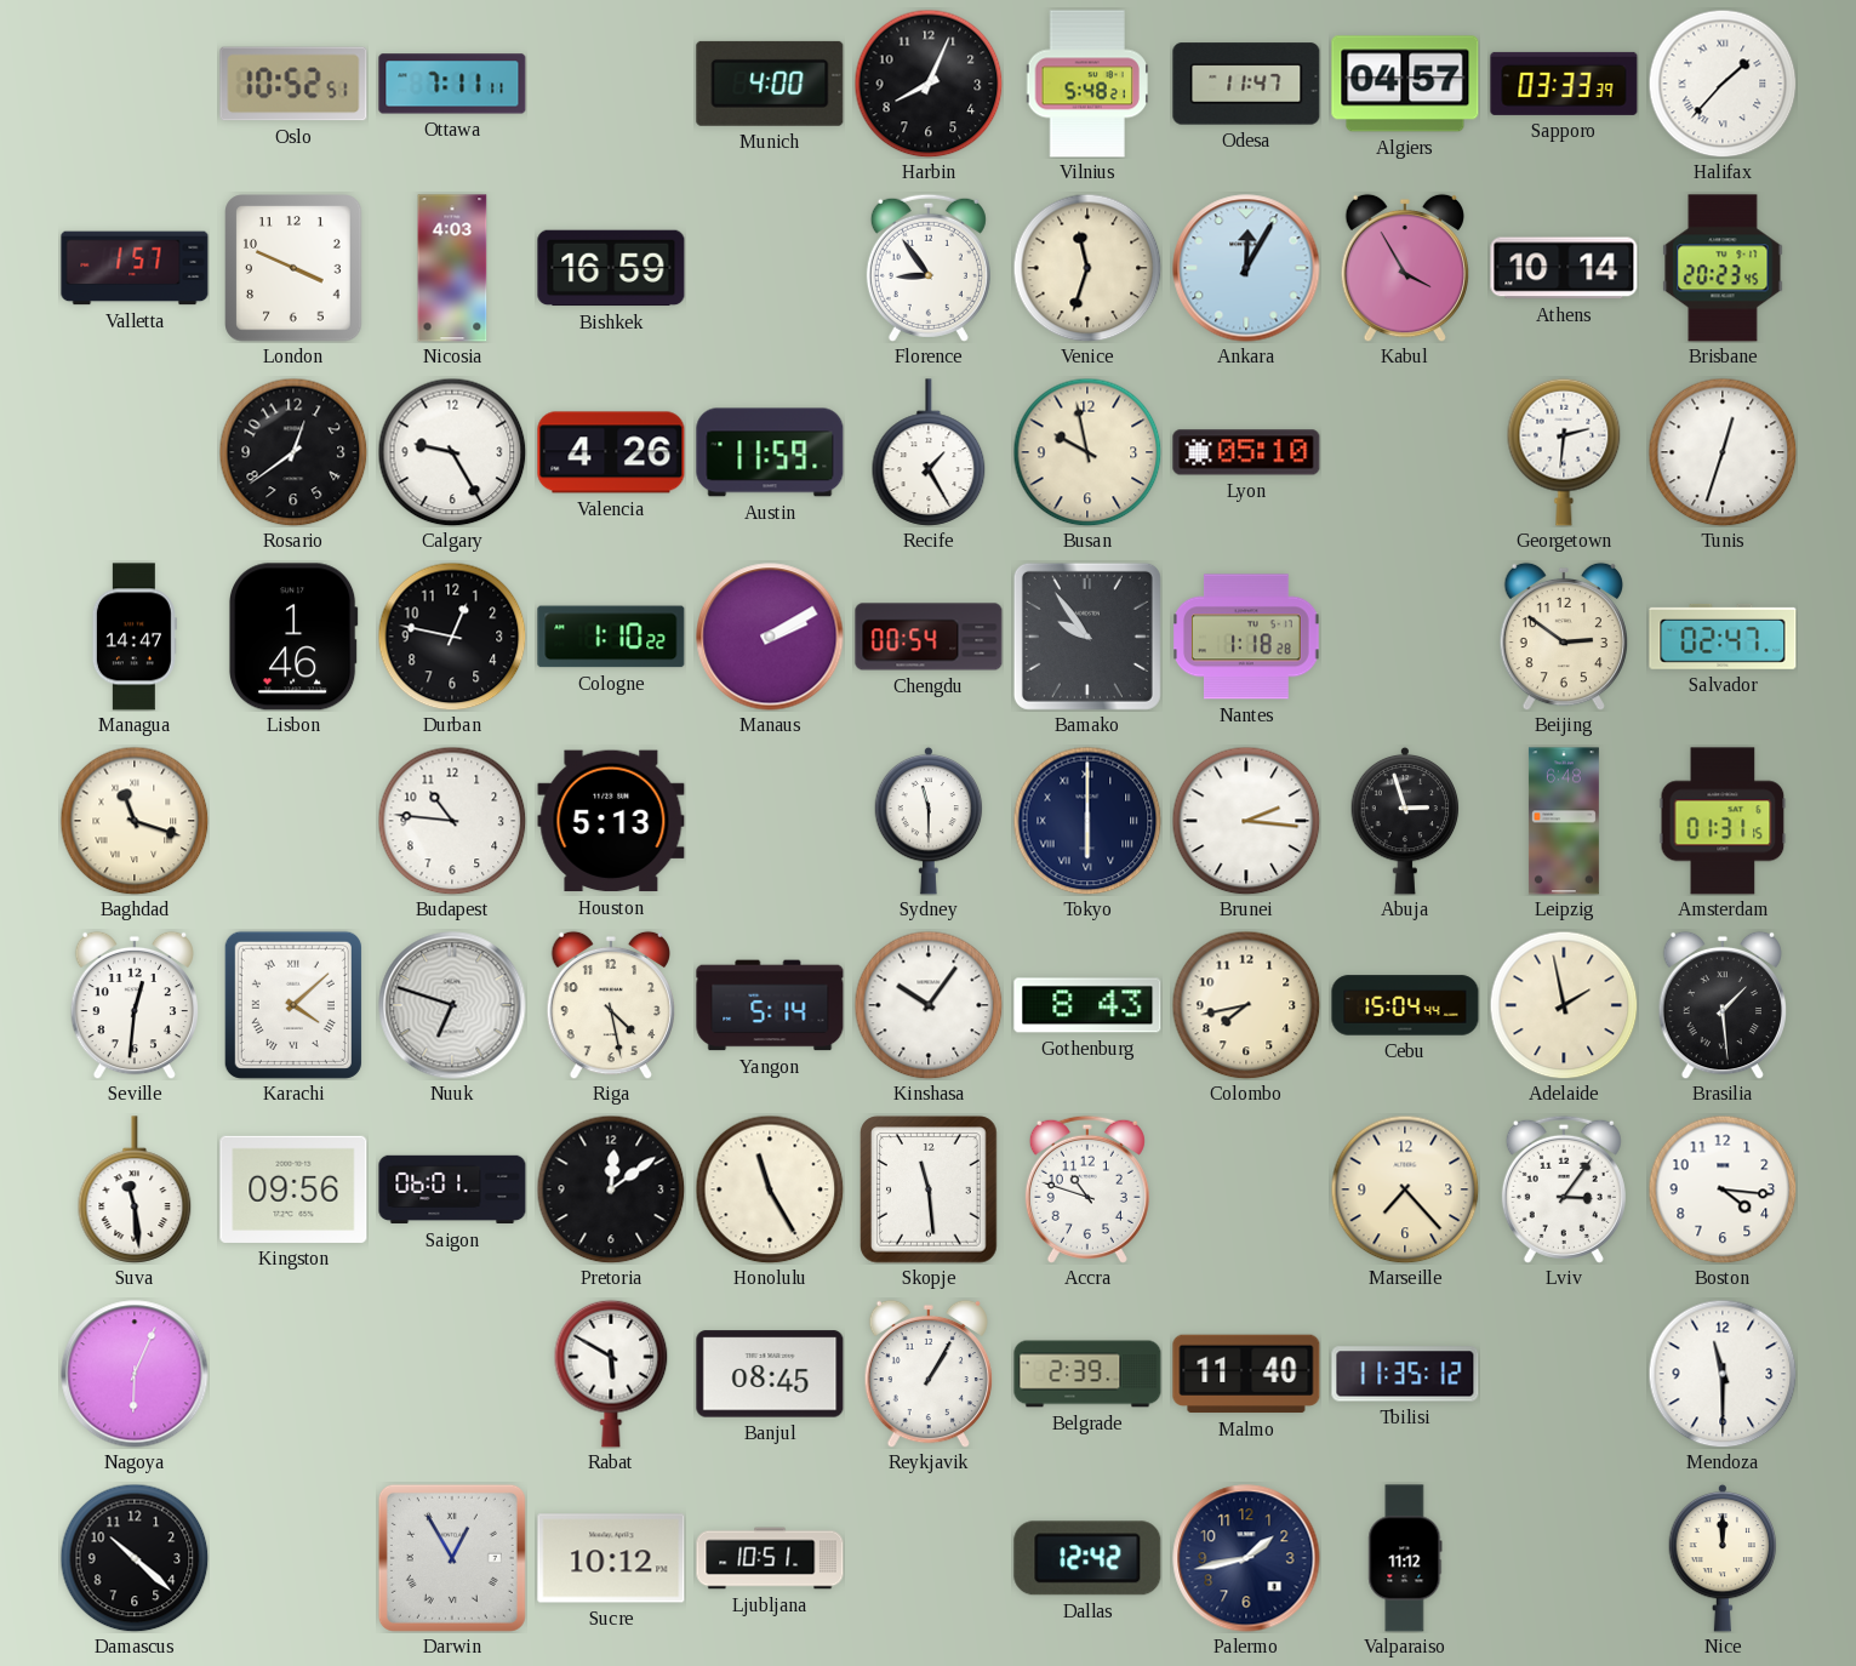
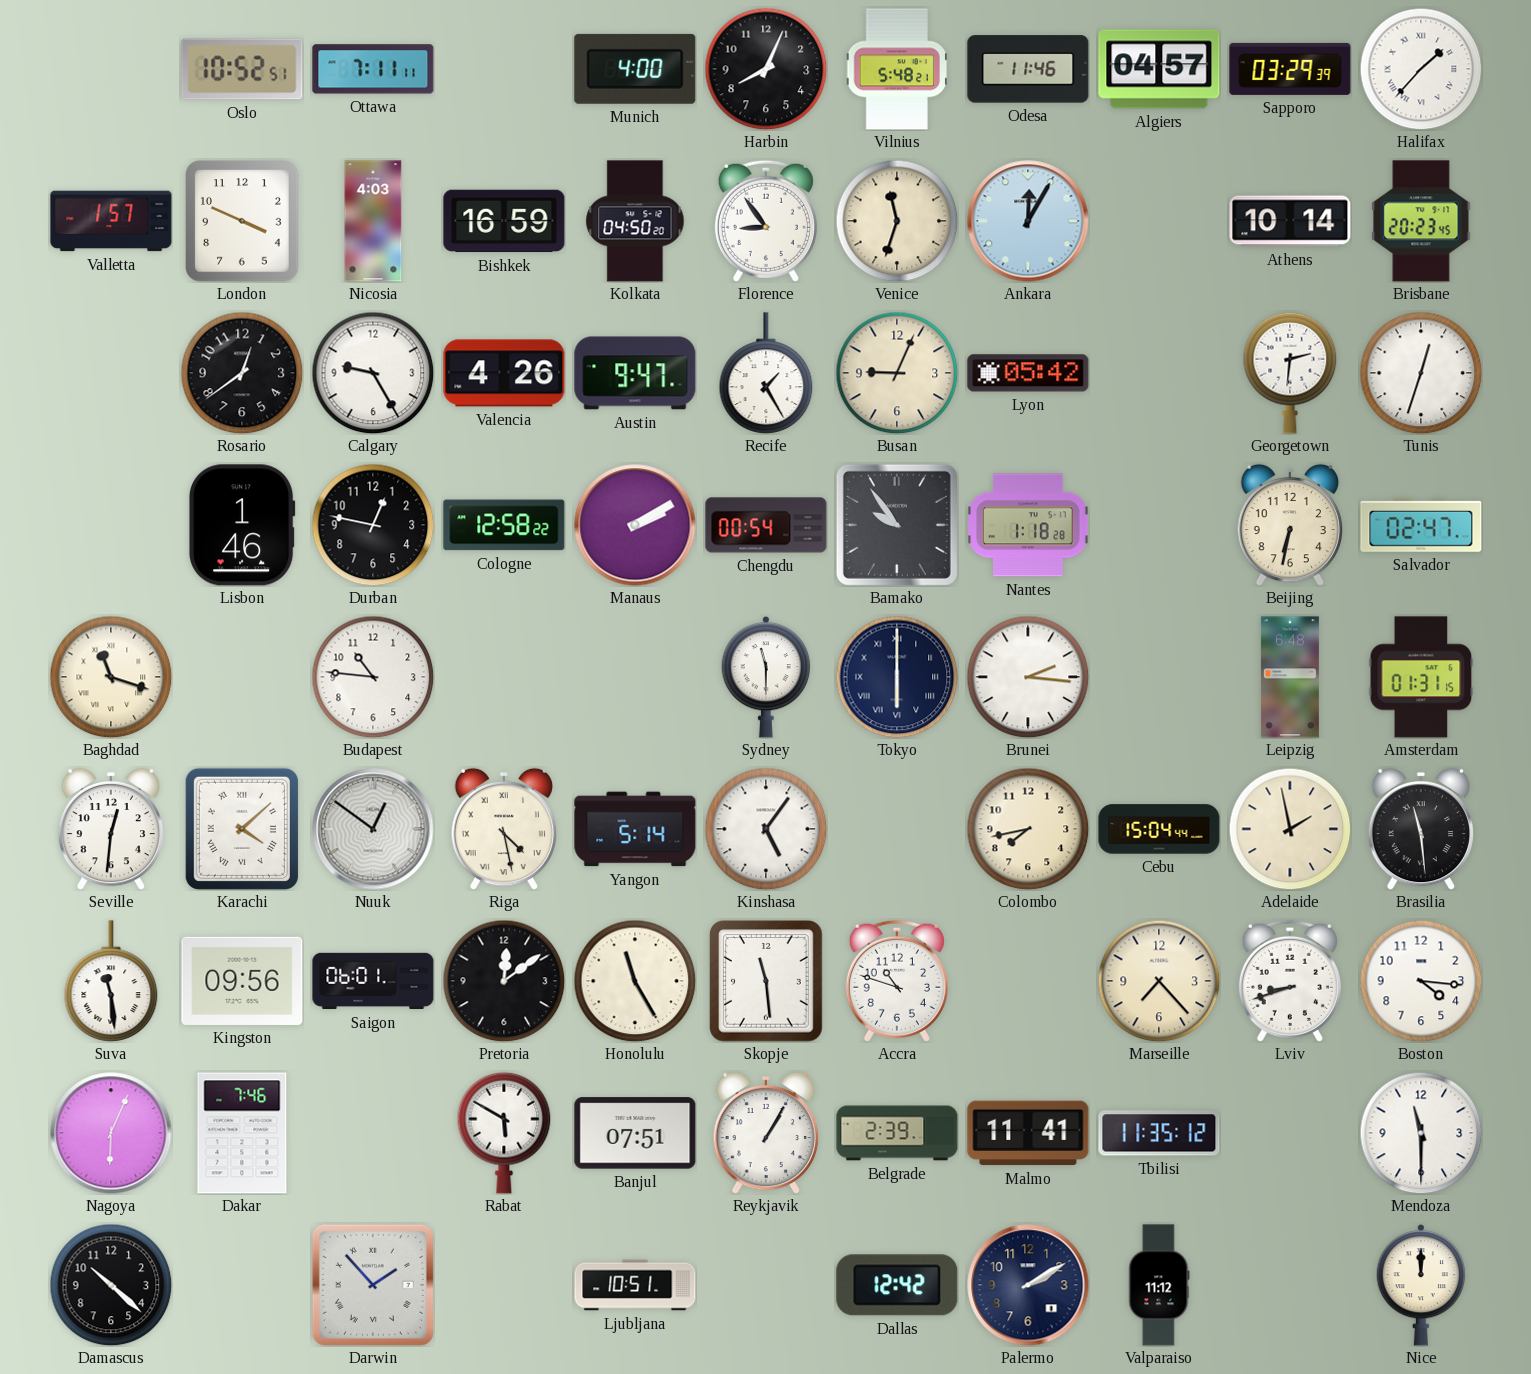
Odesa: 11:47 -> 11:46
Sapporo: 03:33 -> 03:29
Kolkata: none -> 04:50
Kabul: 3:55 -> none
Austin: 11:59 -> 9:47
Busan: 9:58 -> 9:04
Lyon: 05:10 -> 05:42
Managua: 14:47 -> none
Cologne: 1:10 -> 12:58
Beijing: 2:51 -> 6:32
Houston: 5:13 -> none
Abuja: 2:57 -> none
Nuuk: 6:48 -> 12:51
Riga numerals: Arabic -> Roman
Kinshasa: 10:06 -> 5:06
Gothenburg: 8:43 -> none
Brasilia: 1:29 -> 11:29
Lviv: 3:06 -> 8:42
Dakar: none -> 7:46
Banjul: 08:45 -> 07:51
Malmo: 11:40 -> 11:41
Darwin: 12:55 -> 1:53
Sucre: 10:12 -> none
Palermo: 1:43 -> 2:10
